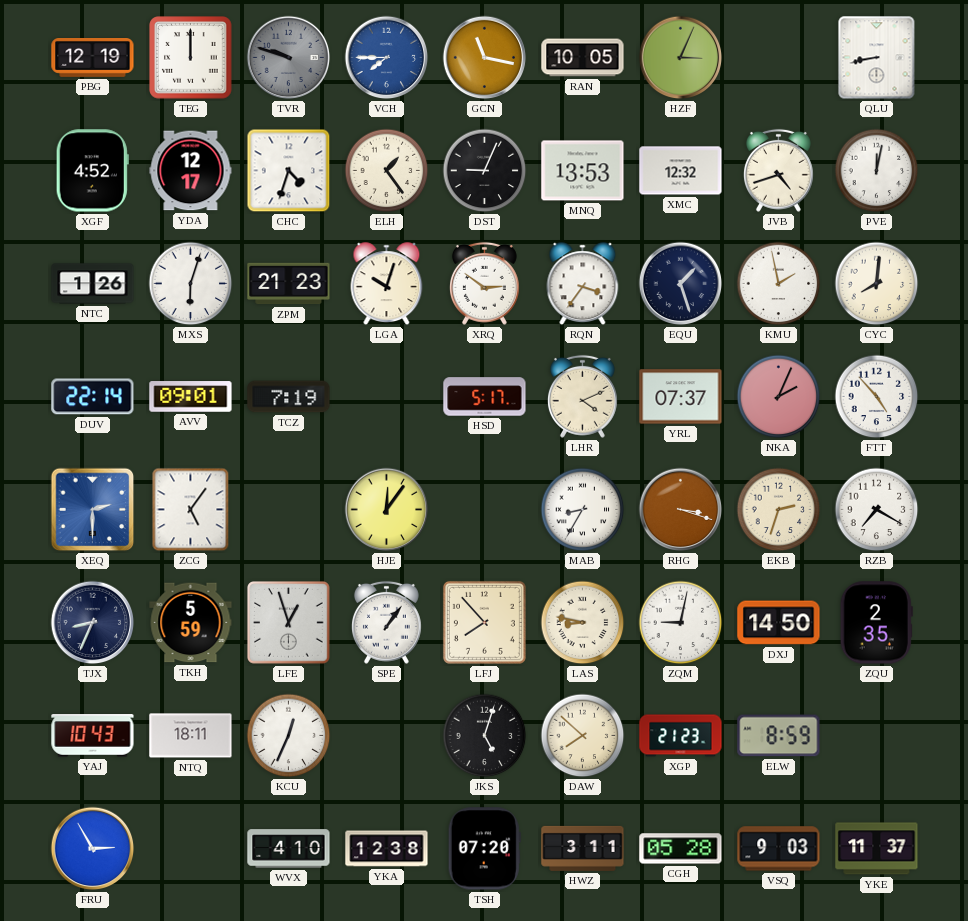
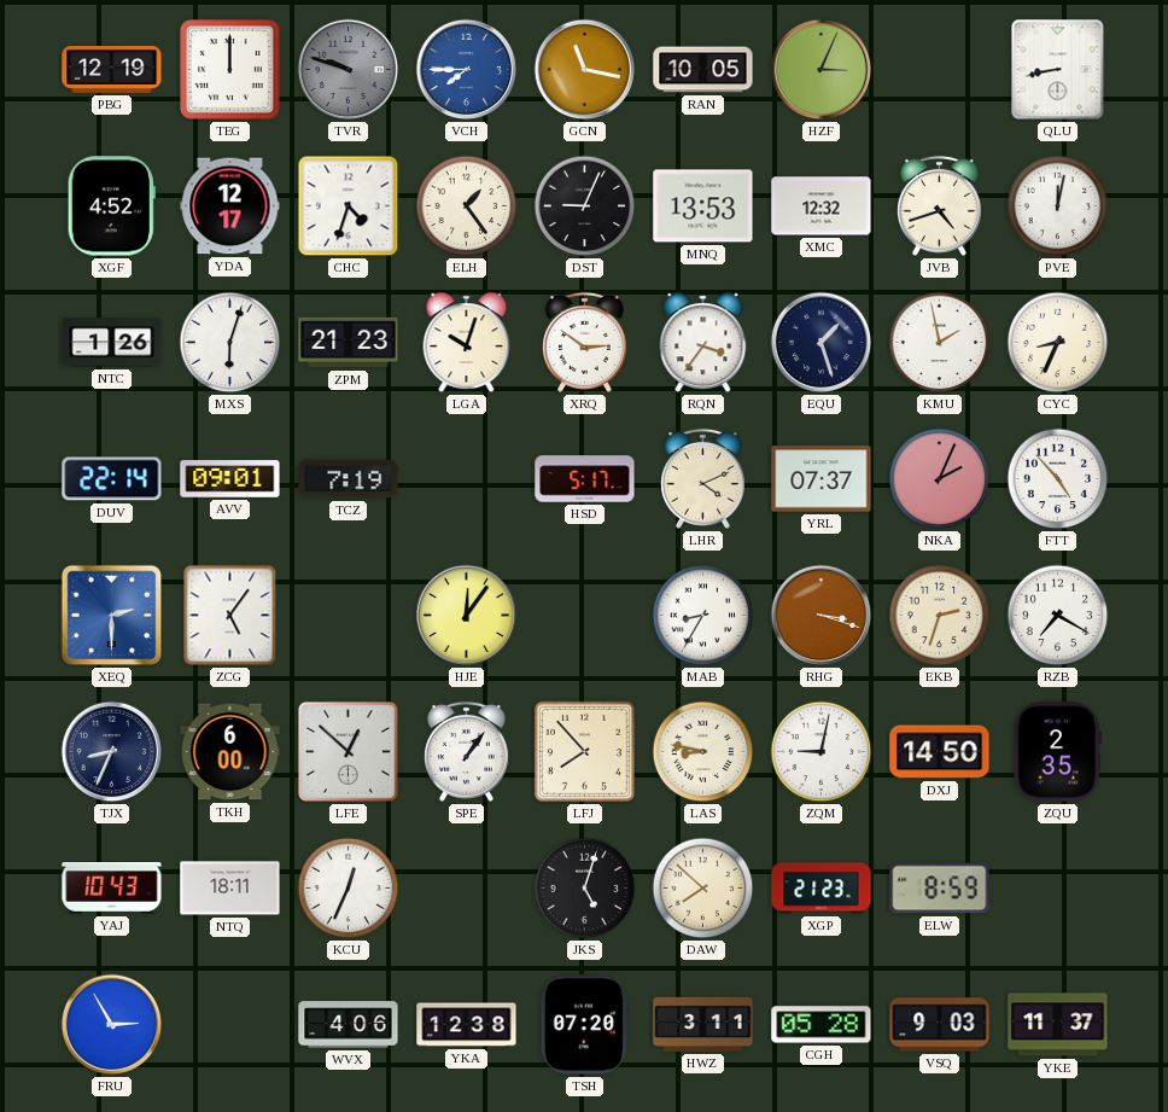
CYC: 8:01 -> 8:34
TKH: 5:59 -> 6:00
LFE: 12:57 -> 12:52
WVX: 4:10 -> 4:06
